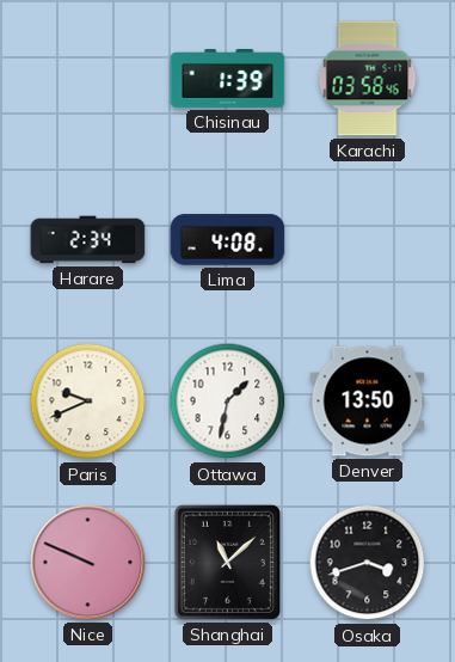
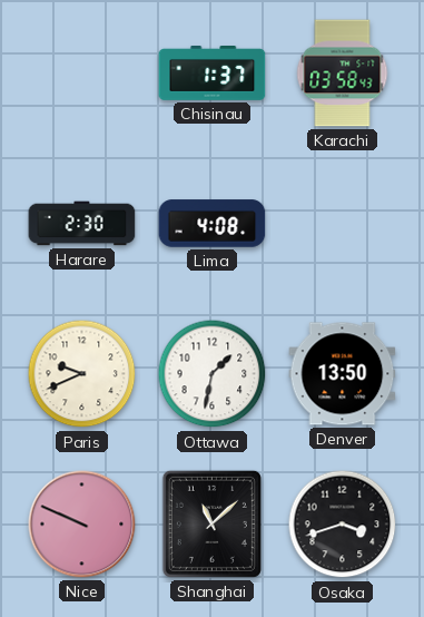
Chisinau: 1:39 -> 1:37
Karachi: 03:58:46 -> 03:58:43
Harare: 2:34 -> 2:30
